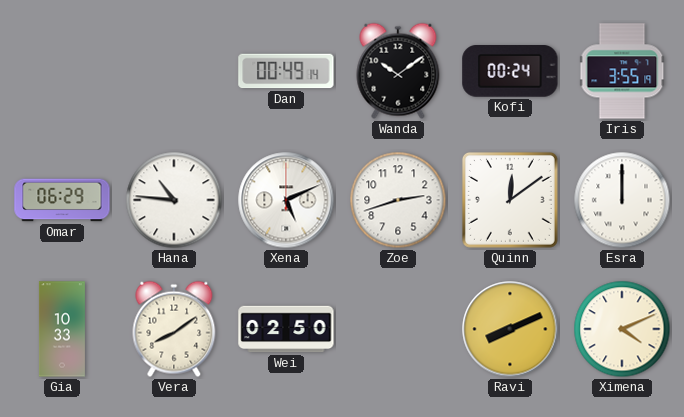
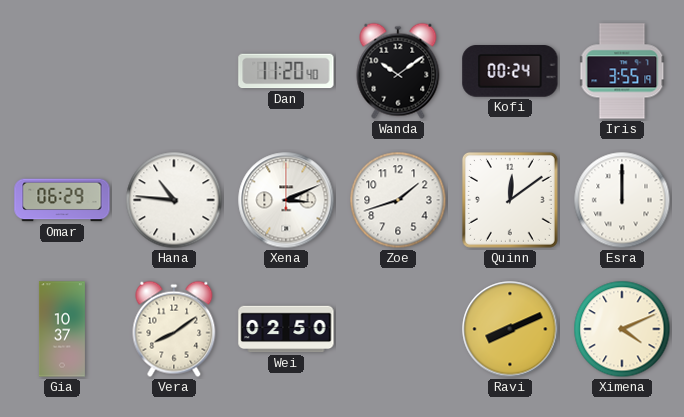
Dan: 00:49 -> 11:20
Xena: 5:11 -> 3:11
Zoe: 2:42 -> 1:42
Gia: 10:33 -> 10:37
